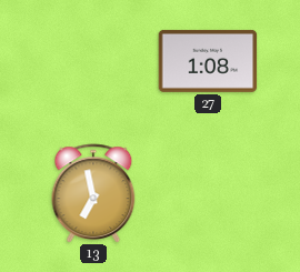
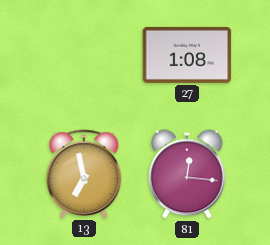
81: none -> 12:16
